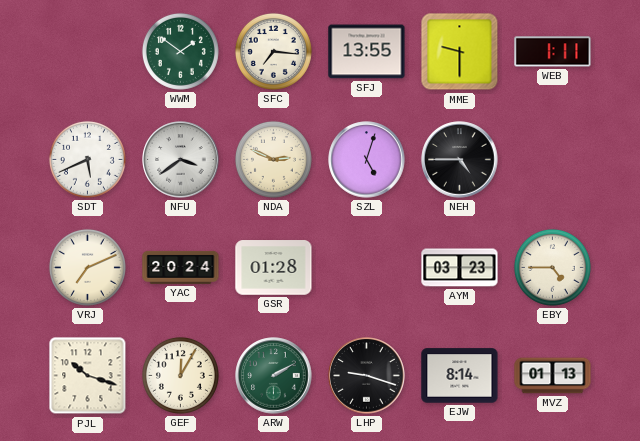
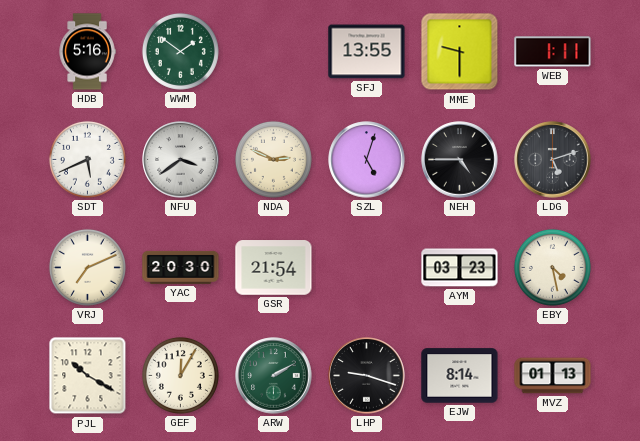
HDB: none -> 5:16
SFC: 7:16 -> none
LDG: none -> 5:12
YAC: 20:24 -> 20:30
GSR: 01:28 -> 21:54
EBY: 4:45 -> 4:28
PJL: 10:18 -> 10:20
